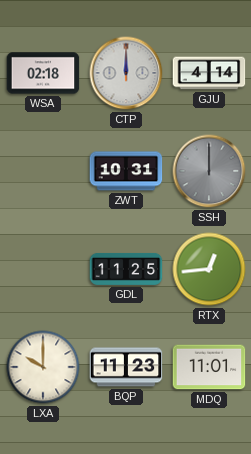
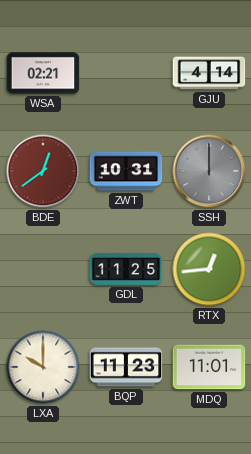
WSA: 02:18 -> 02:21
CTP: 12:00 -> none
BDE: none -> 12:39
